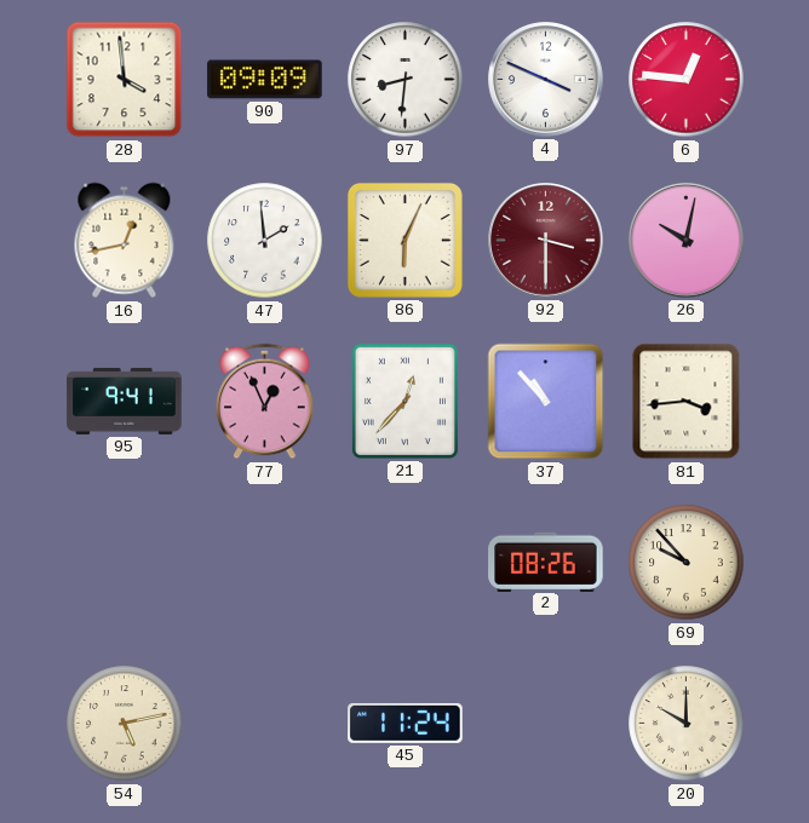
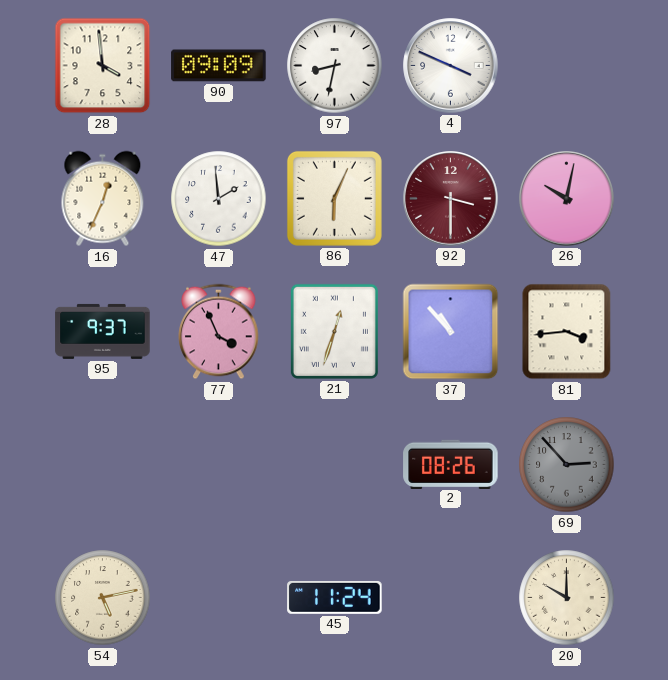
97: 8:31 -> 8:32
6: 12:46 -> none
16: 12:43 -> 12:34
95: 9:41 -> 9:37
77: 12:56 -> 3:56
21: 12:37 -> 12:33
69: 9:53 -> 2:53
69 dial: cream -> grey
